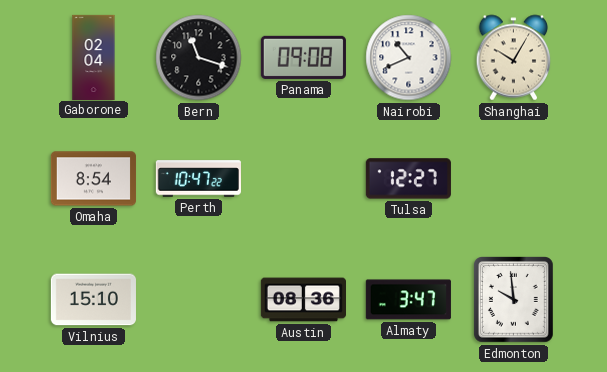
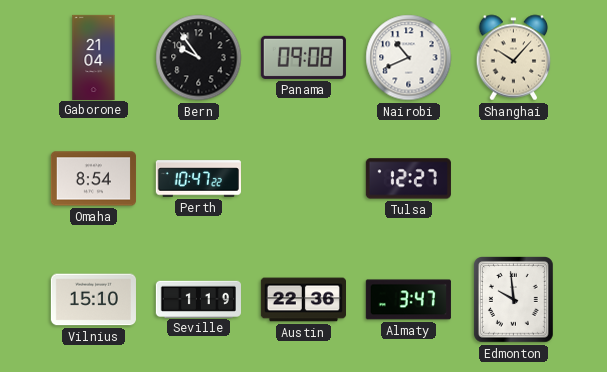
Gaborone: 02:04 -> 21:04
Bern: 11:18 -> 9:54
Shanghai: 10:05 -> 10:07
Seville: none -> 1:19
Austin: 08:36 -> 22:36
